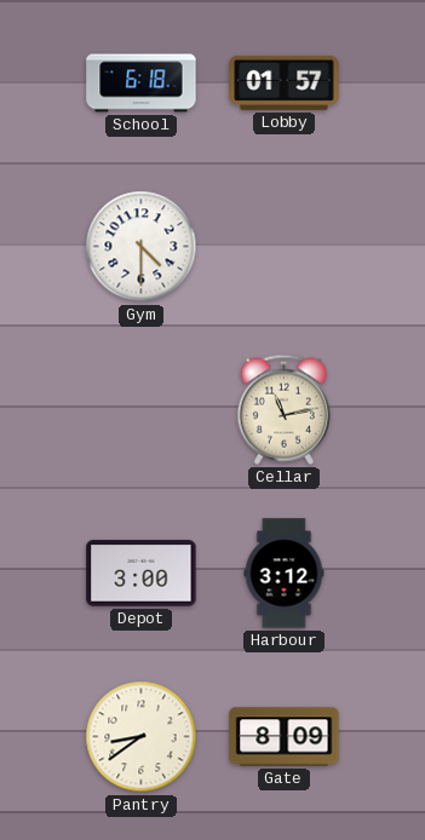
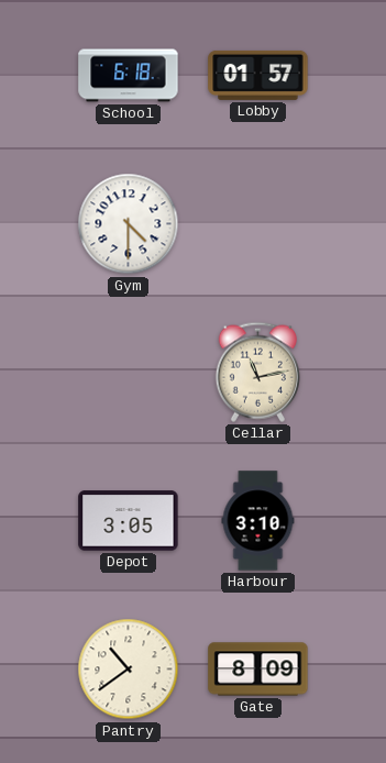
Depot: 3:00 -> 3:05
Harbour: 3:12 -> 3:10
Pantry: 8:39 -> 10:39
